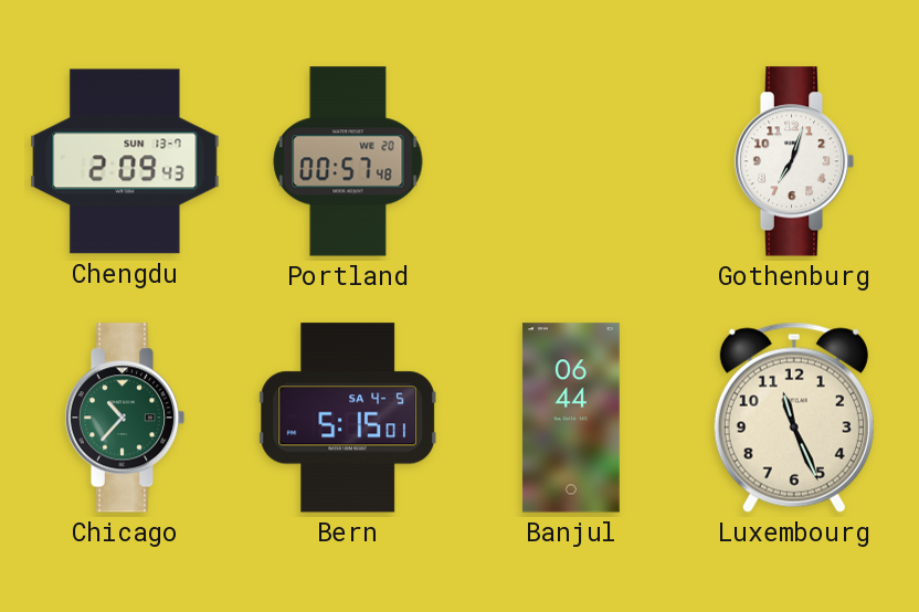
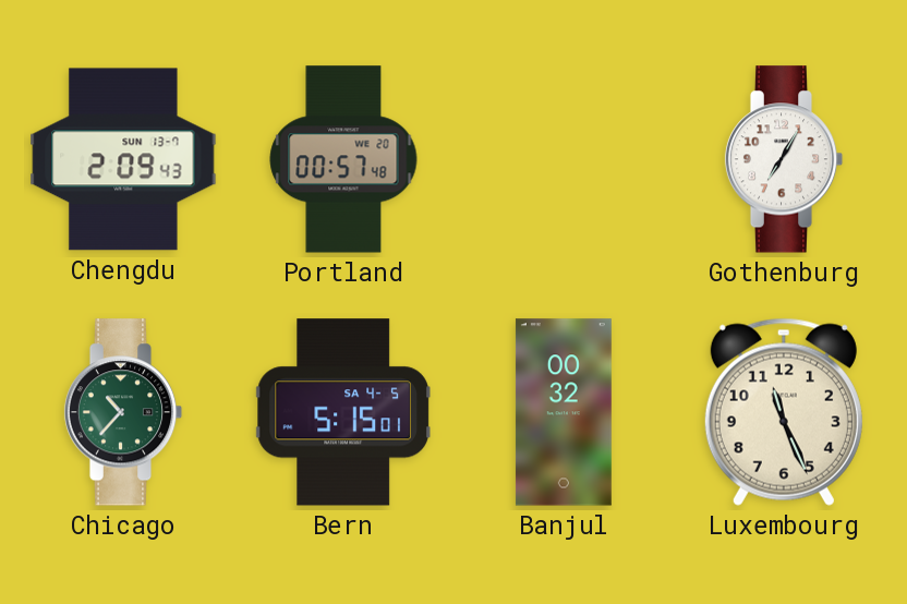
Gothenburg: 7:03 -> 7:05
Banjul: 06:44 -> 00:32
